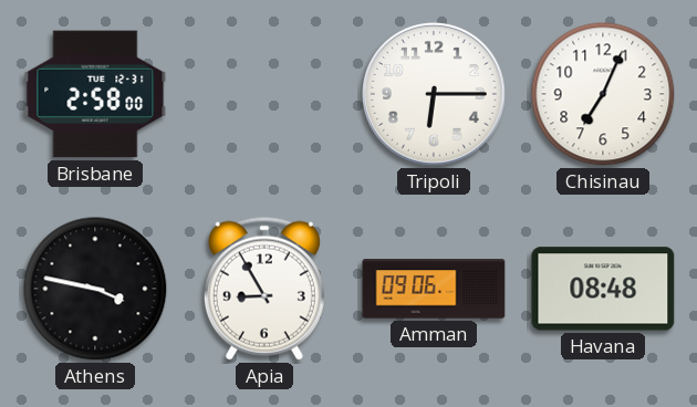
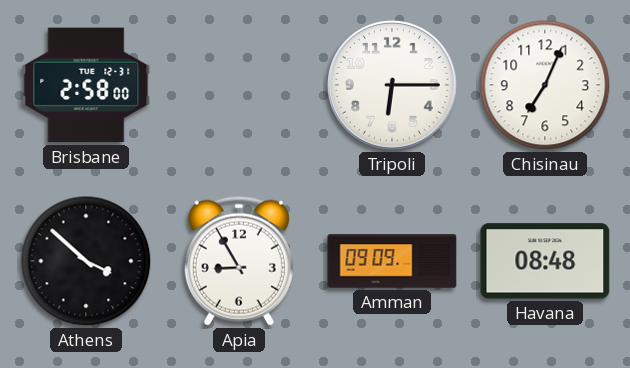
Athens: 3:47 -> 3:52
Amman: 09:06 -> 09:09
